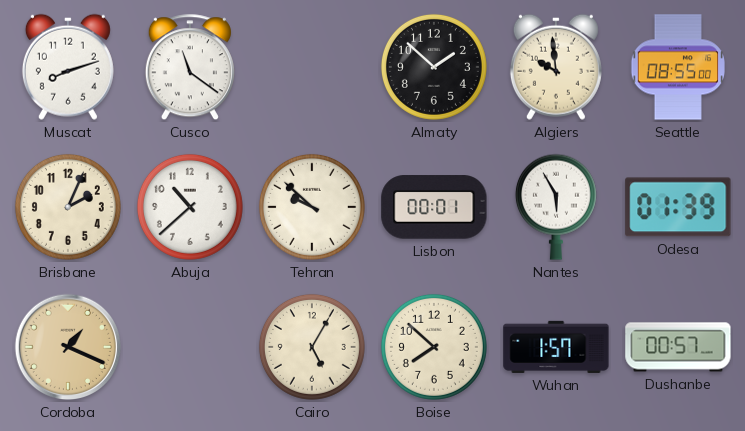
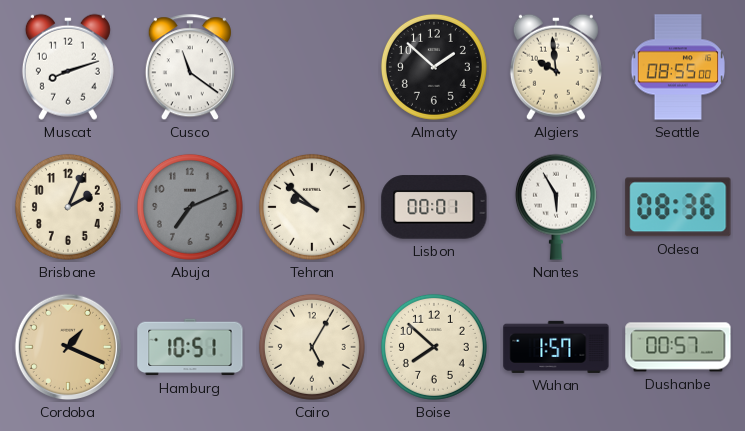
Abuja: 10:38 -> 7:11
Abuja dial: white -> grey
Odesa: 01:39 -> 08:36
Hamburg: none -> 10:51
